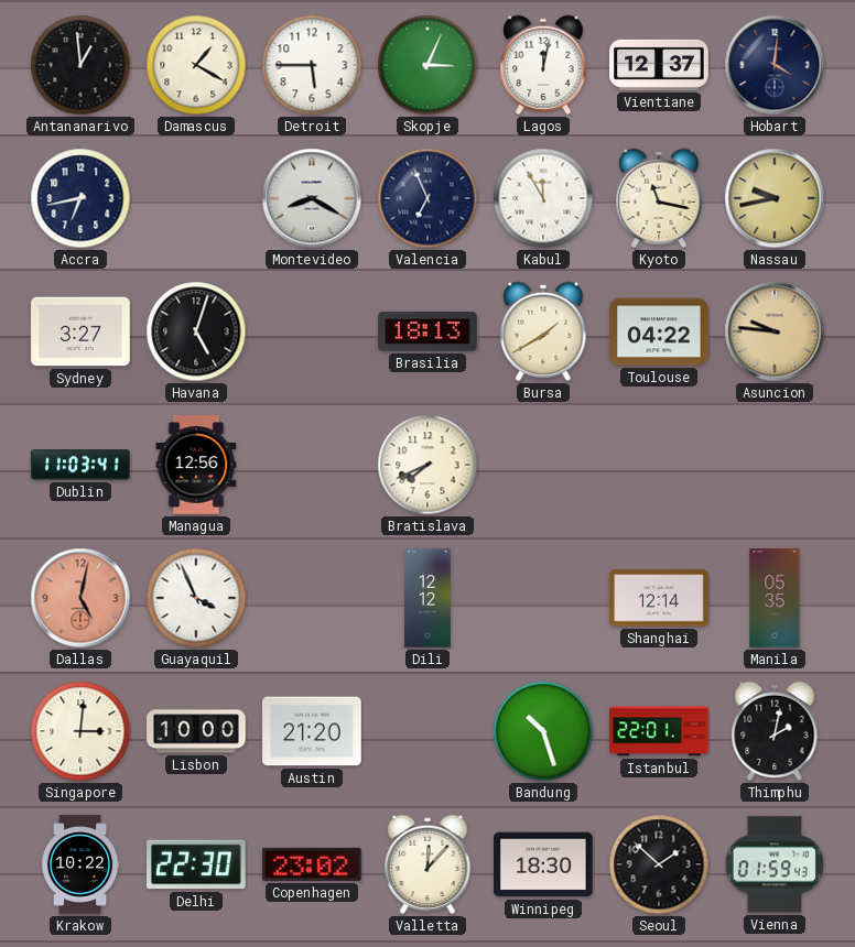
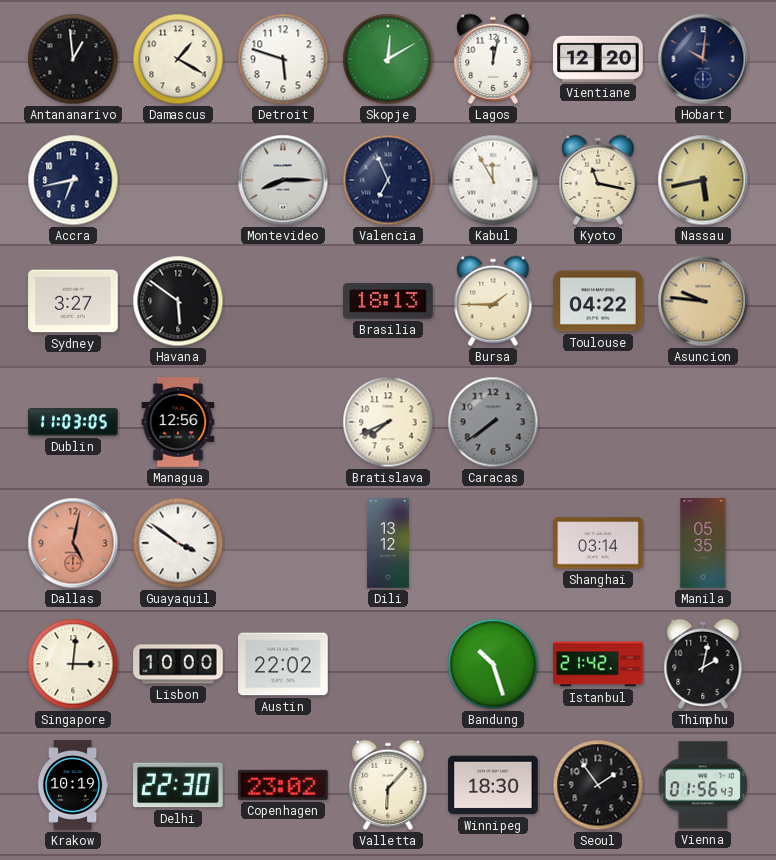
Detroit: 5:45 -> 5:48
Skopje: 3:04 -> 12:10
Vientiane: 12:37 -> 12:20
Hobart: 4:01 -> 10:01
Montevideo: 8:20 -> 8:15
Nassau: 9:43 -> 5:43
Havana: 5:03 -> 5:51
Bursa: 1:40 -> 1:45
Dublin: 11:03:41 -> 11:03:05
Caracas: none -> 7:39
Guayaquil: 3:56 -> 3:51
Dili: 12:12 -> 13:12
Shanghai: 12:14 -> 03:14
Austin: 21:20 -> 22:02
Istanbul: 22:01 -> 21:42
Krakow: 10:22 -> 10:19
Valletta: 12:07 -> 6:07
Seoul: 1:52 -> 1:54
Vienna: 01:59 -> 01:56
